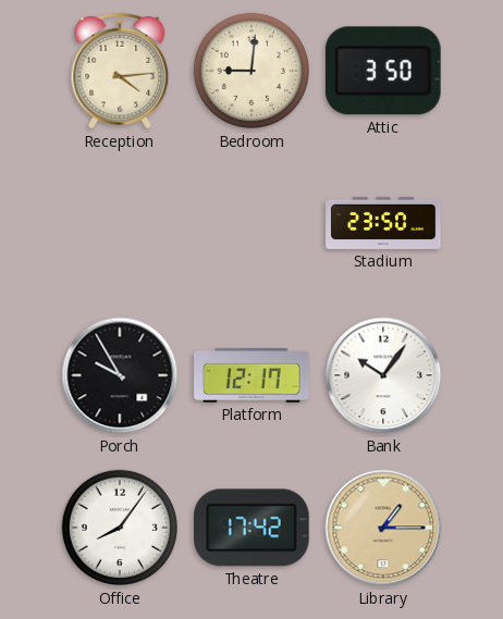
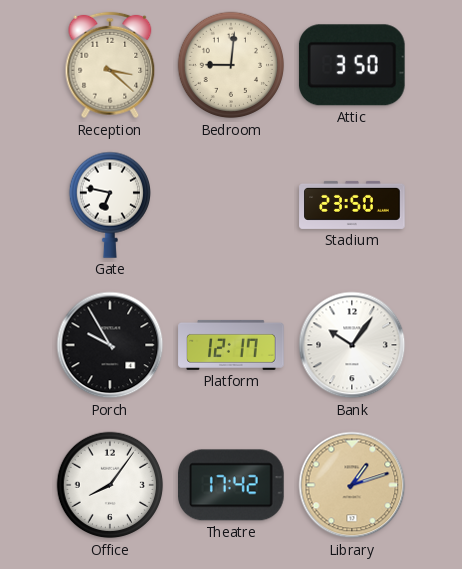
Reception: 4:14 -> 3:22
Gate: none -> 6:47
Library: 1:15 -> 1:12
